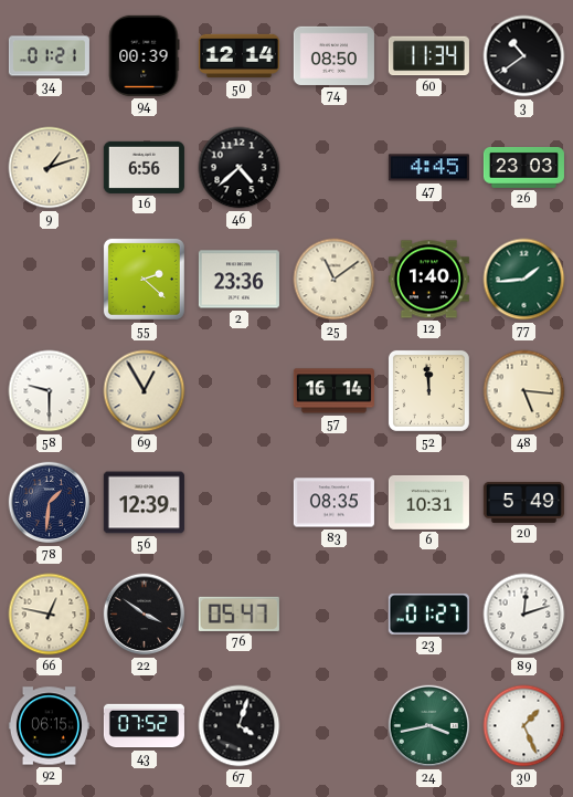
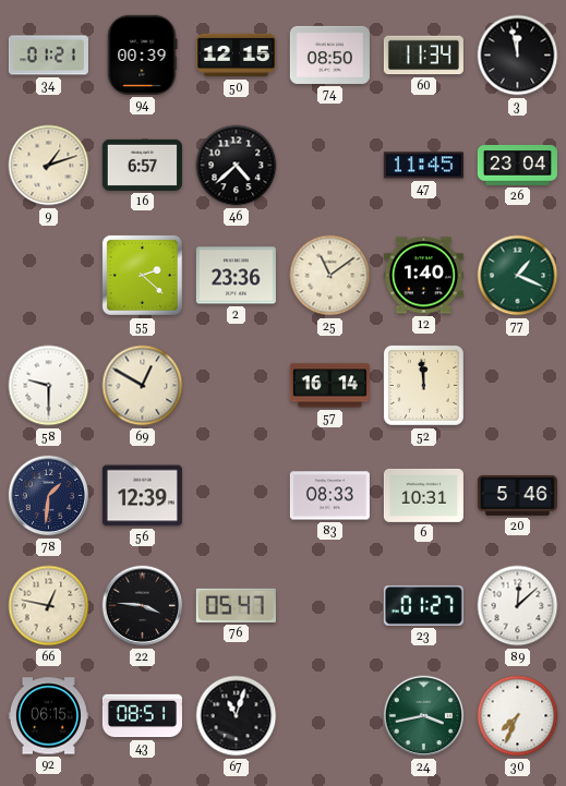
50: 12:14 -> 12:15
3: 10:39 -> 11:58
16: 6:56 -> 6:57
47: 4:45 -> 11:45
26: 23:03 -> 23:04
77: 1:44 -> 1:19
69: 12:55 -> 12:50
48: 5:16 -> none
83: 08:35 -> 08:33
20: 5:49 -> 5:46
22: 3:51 -> 3:46
89: 12:12 -> 12:08
43: 07:52 -> 08:51
67: 4:03 -> 11:03
30: 1:26 -> 7:34
